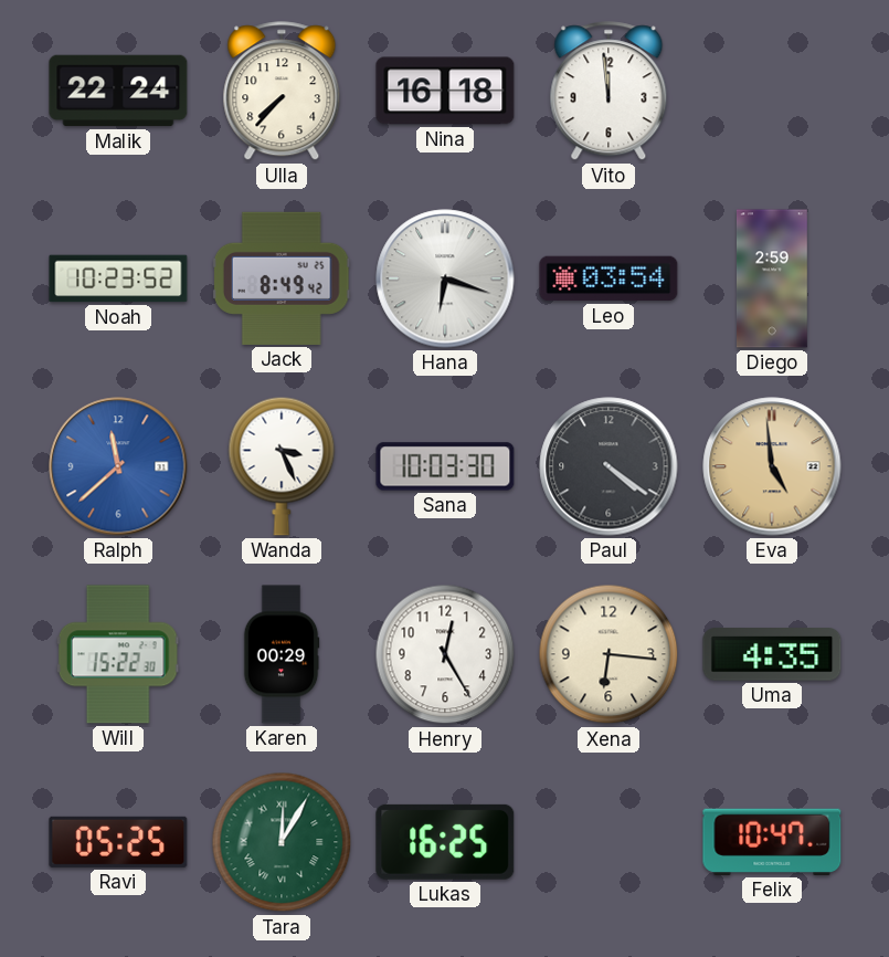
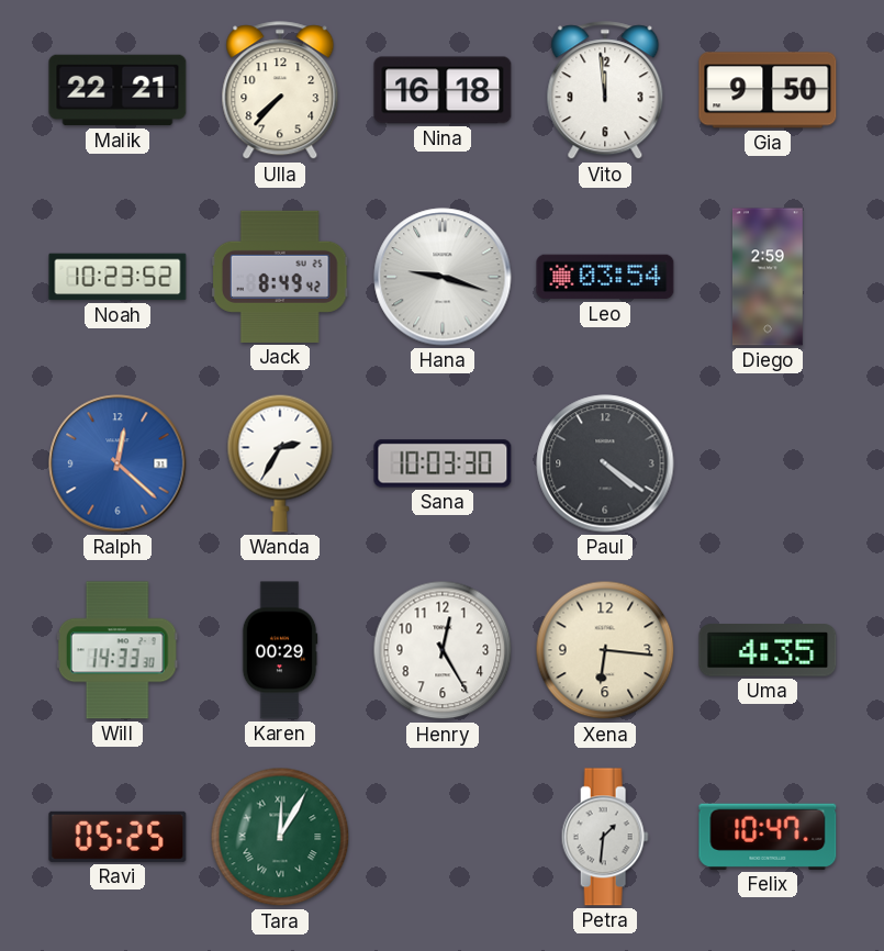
Malik: 22:24 -> 22:21
Gia: none -> 9:50
Hana: 6:18 -> 9:18
Ralph: 11:38 -> 12:22
Wanda: 3:26 -> 2:35
Eva: 4:59 -> none
Will: 15:22 -> 14:33
Lukas: 16:25 -> none
Petra: none -> 1:31
